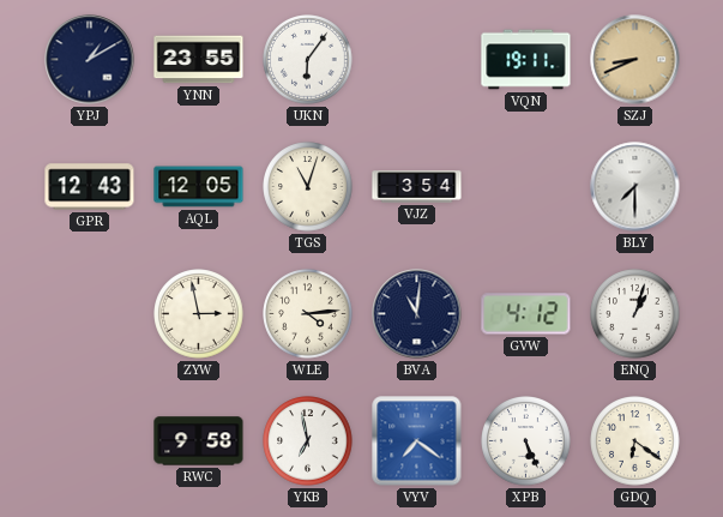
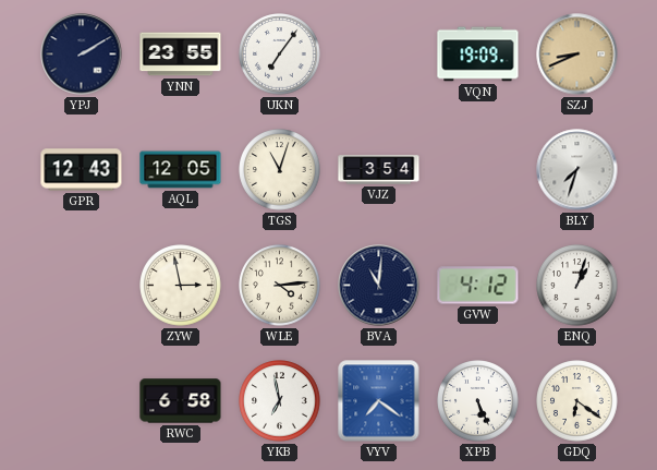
YPJ: 1:10 -> 2:10
UKN: 6:06 -> 7:06
VQN: 19:11 -> 19:09
BLY: 7:30 -> 7:33
RWC: 9:58 -> 6:58
